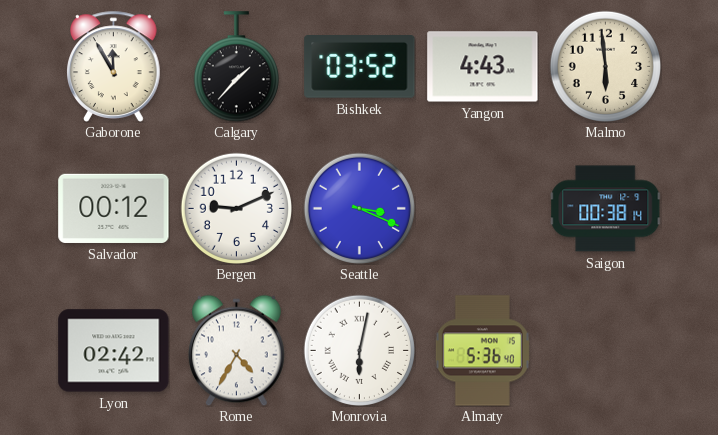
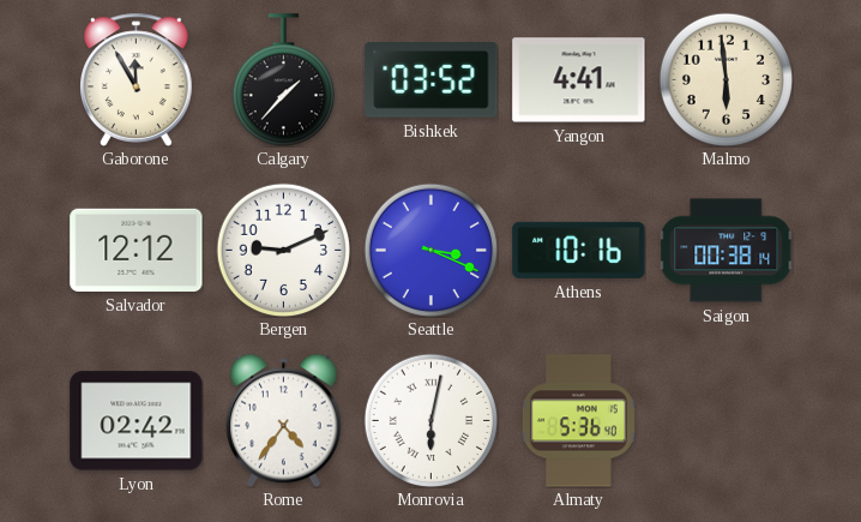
Yangon: 4:43 -> 4:41
Salvador: 00:12 -> 12:12
Athens: none -> 10:16
Rome: 4:35 -> 4:36
